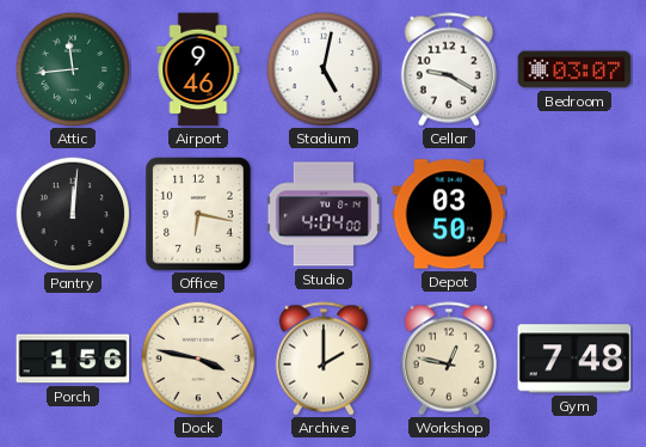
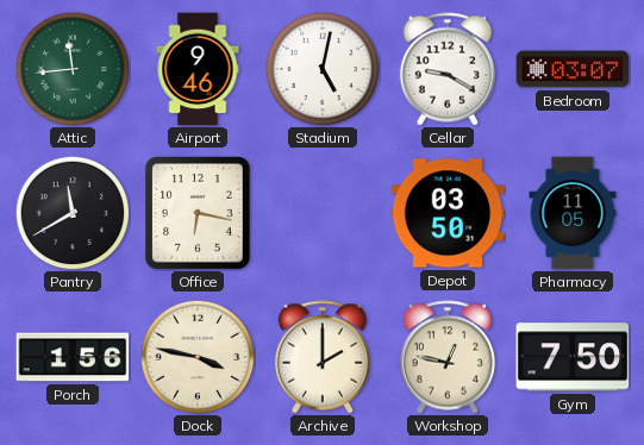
Pantry: 12:01 -> 11:40
Studio: 4:04 -> none
Pharmacy: none -> 11:05
Gym: 7:48 -> 7:50
